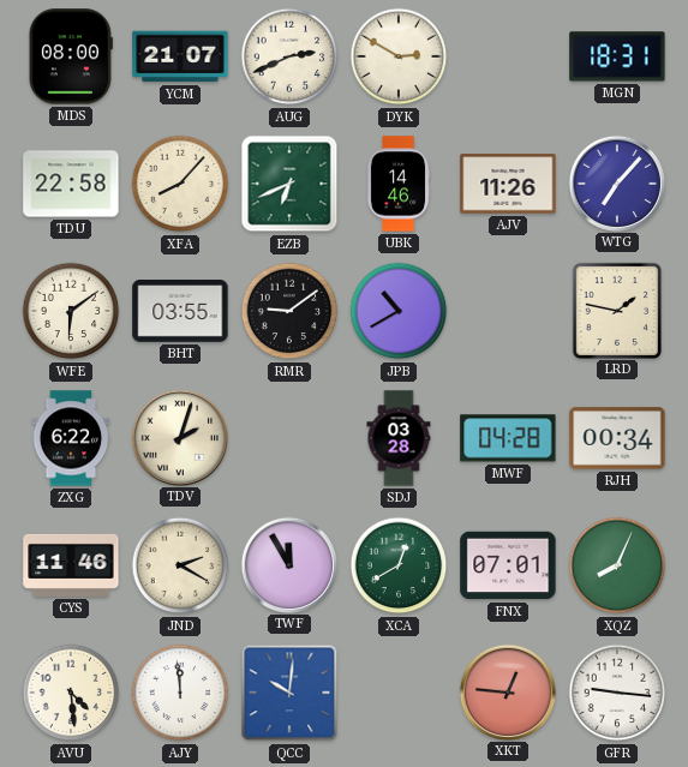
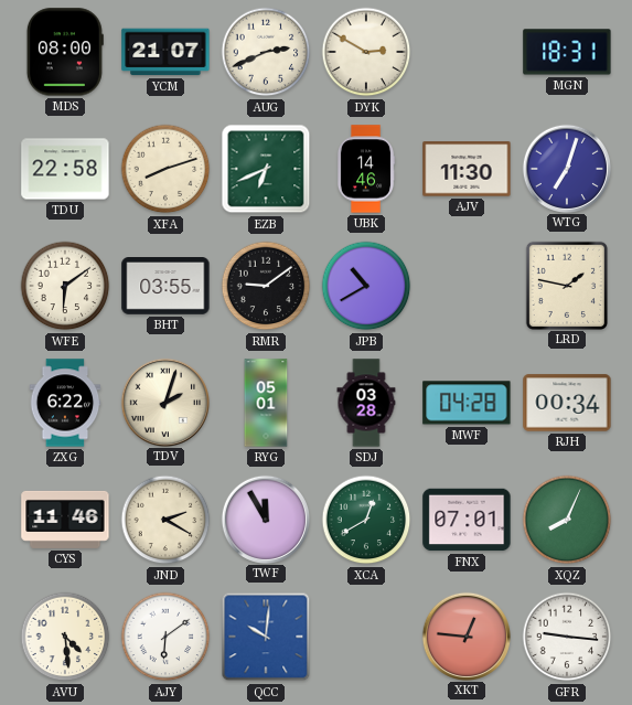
XFA: 8:07 -> 8:12
AJV: 11:26 -> 11:30
WTG: 7:07 -> 7:03
RYG: none -> 05:01
AJY: 11:59 -> 6:09
